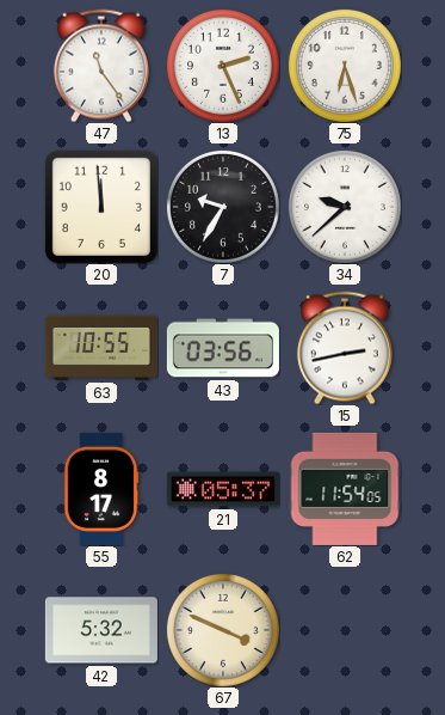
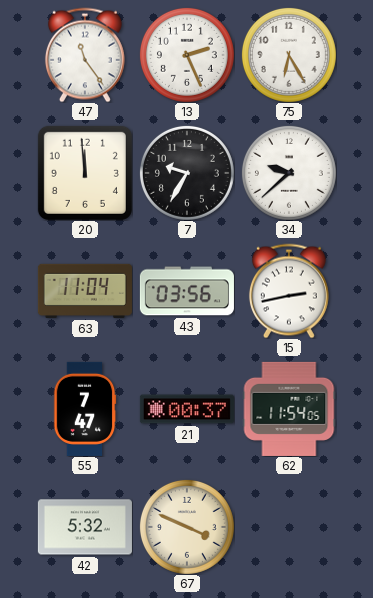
75: 6:27 -> 6:25
63: 10:55 -> 11:04
55: 8:17 -> 7:47
21: 05:37 -> 00:37
